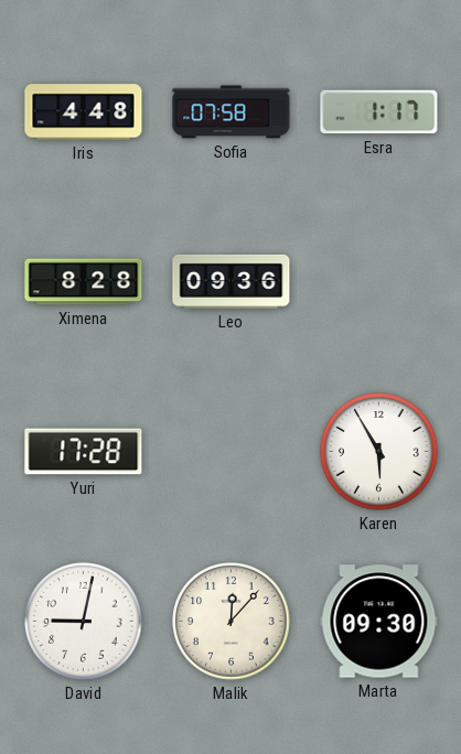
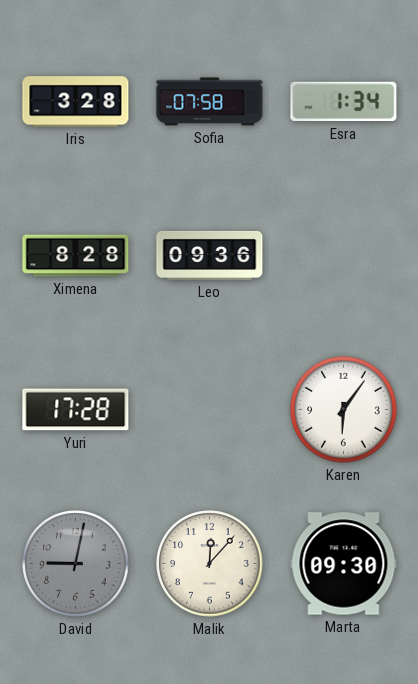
Iris: 4:48 -> 3:28
Esra: 1:17 -> 1:34
Karen: 5:55 -> 6:06
David dial: white -> grey
